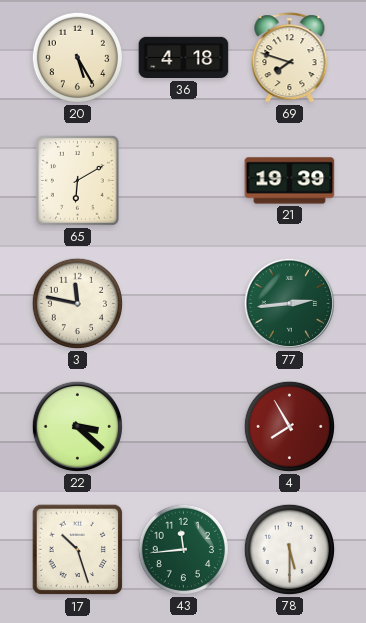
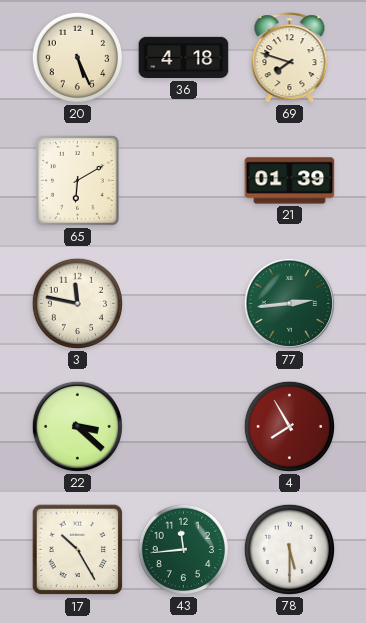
20: 5:25 -> 5:26
21: 19:39 -> 01:39
17: 10:27 -> 10:25
